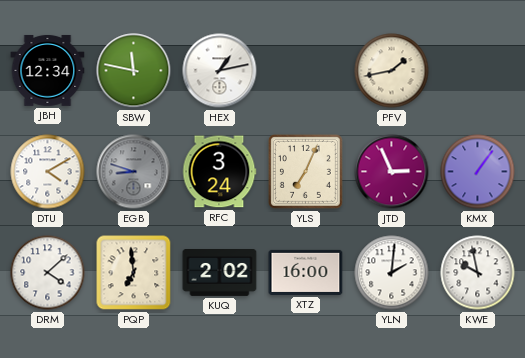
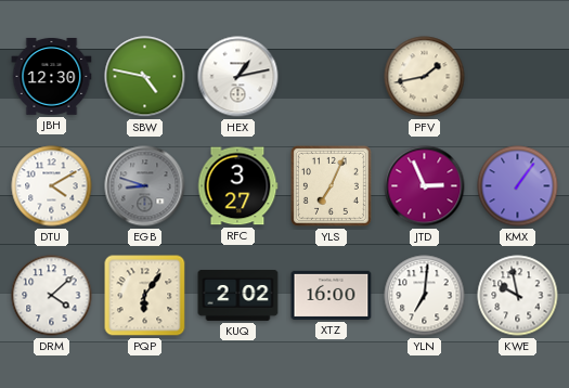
JBH: 12:34 -> 12:30
SBW: 11:47 -> 4:47
RFC: 3:24 -> 3:27
PQP: 6:59 -> 6:06
YLN: 2:01 -> 7:01
